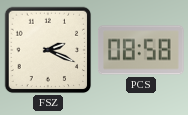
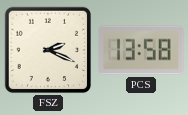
PCS: 08:58 -> 13:58
